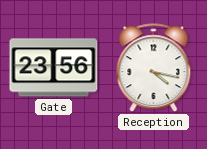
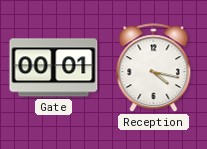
Gate: 23:56 -> 00:01
